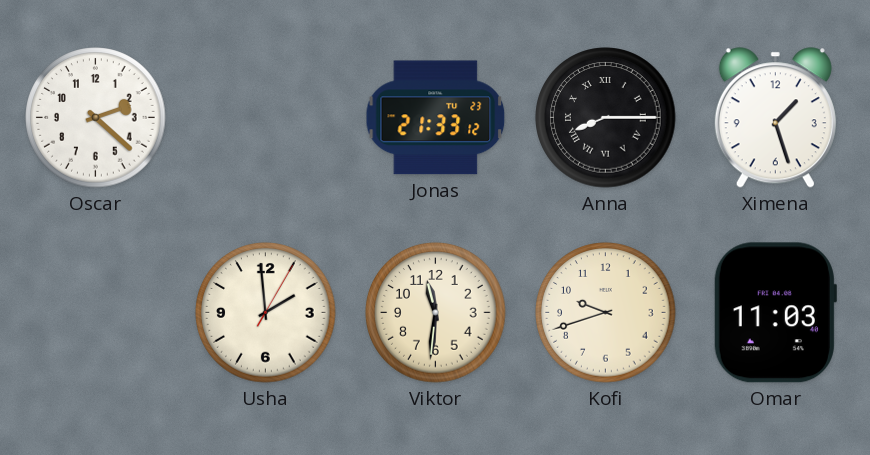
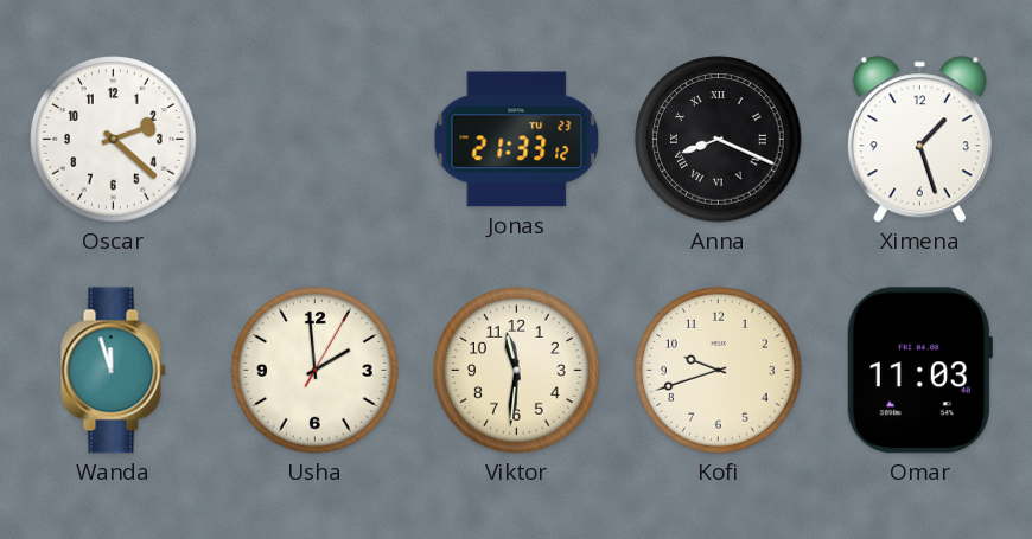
Anna: 8:15 -> 8:19
Wanda: none -> 11:57
